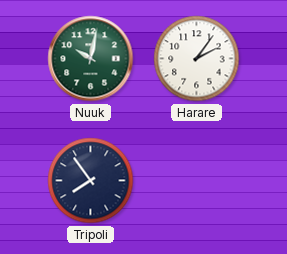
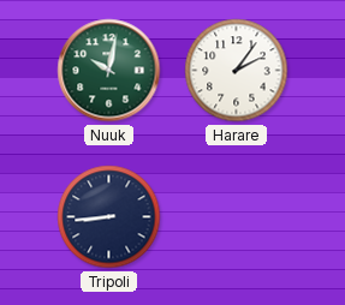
Tripoli: 7:54 -> 8:44
